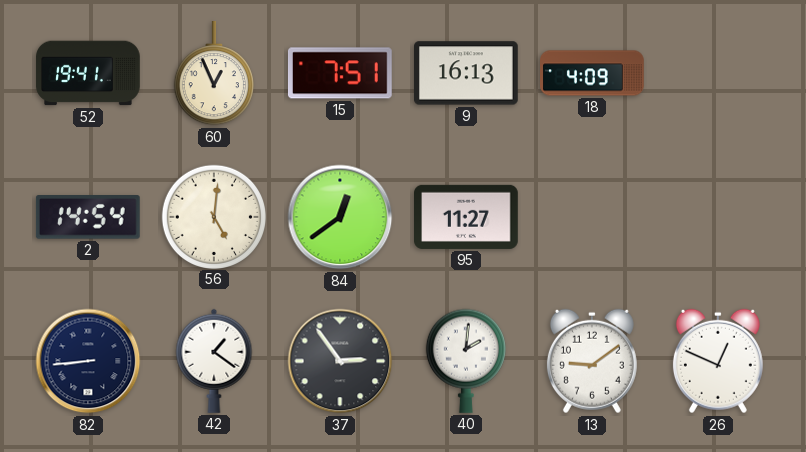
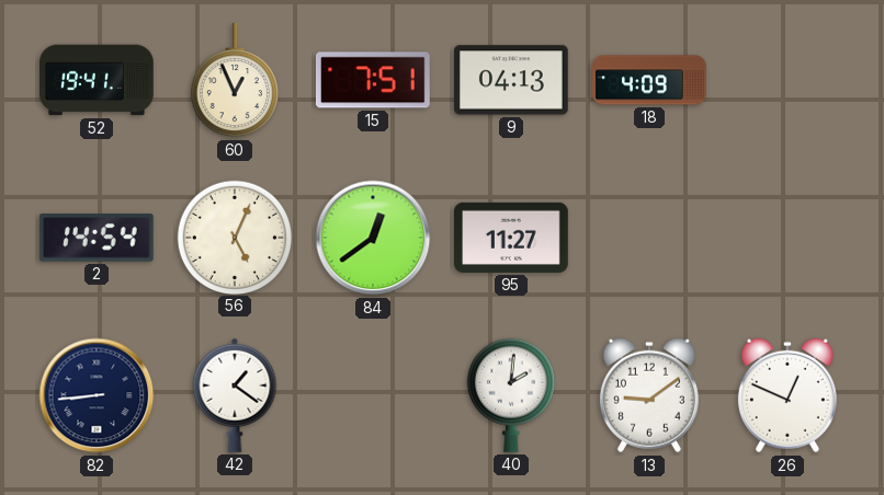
9: 16:13 -> 04:13
56: 5:01 -> 5:04
37: 2:54 -> none
